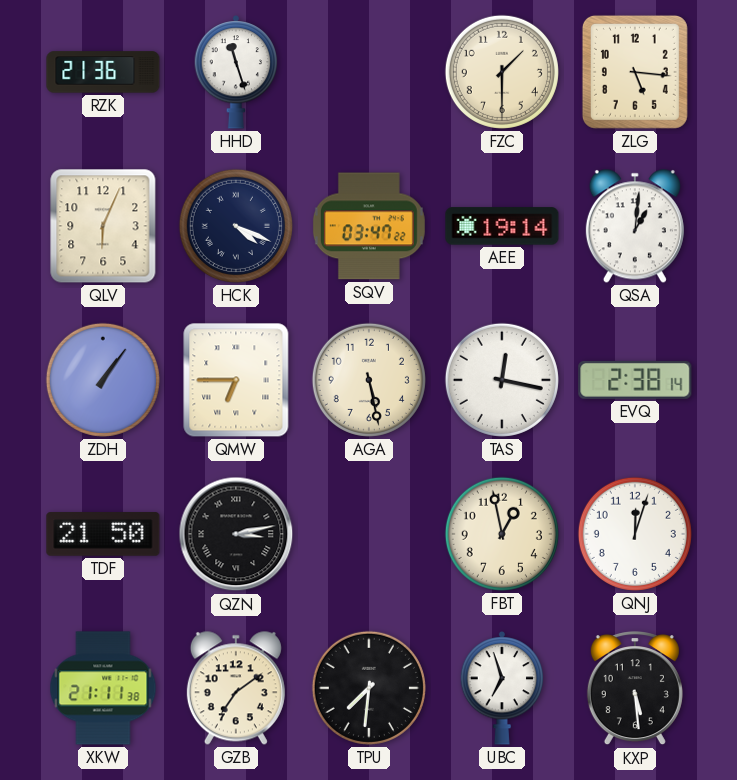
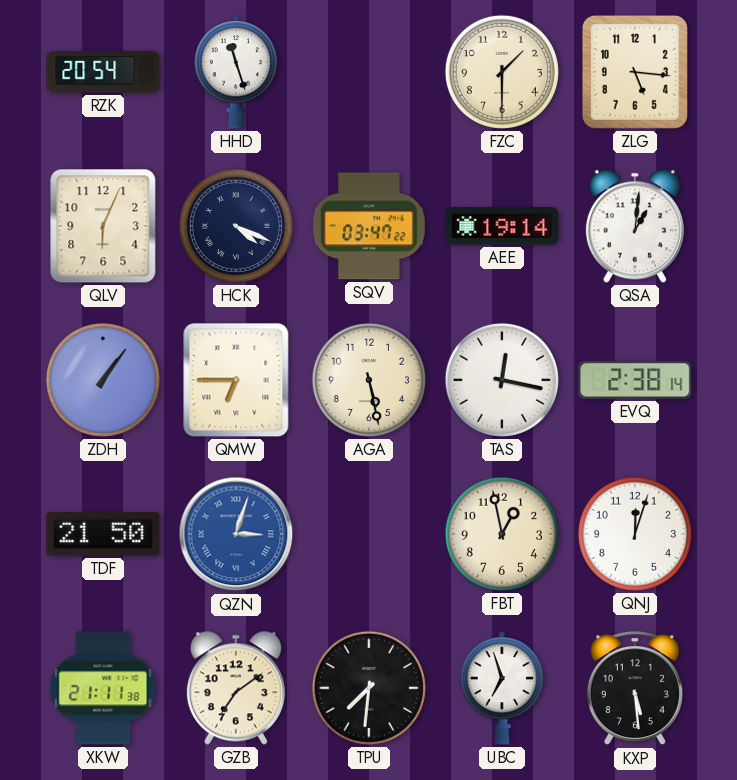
RZK: 21:36 -> 20:54
QZN: 3:13 -> 3:03
QZN dial: black -> blue
